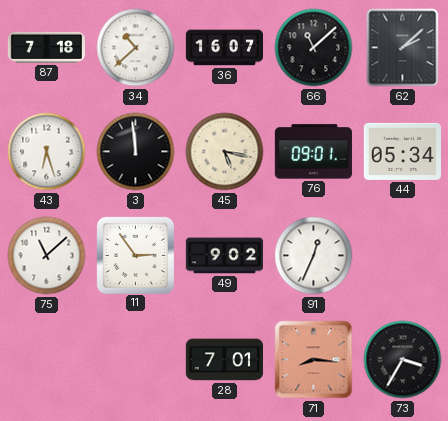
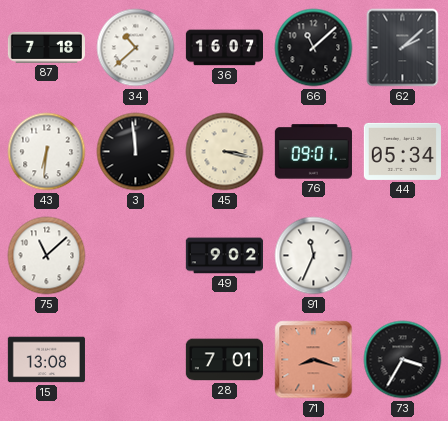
43: 6:27 -> 6:31
45: 5:17 -> 3:17
11: 2:54 -> none
91: 12:34 -> 11:34
15: none -> 13:08
71: 8:16 -> 8:18
